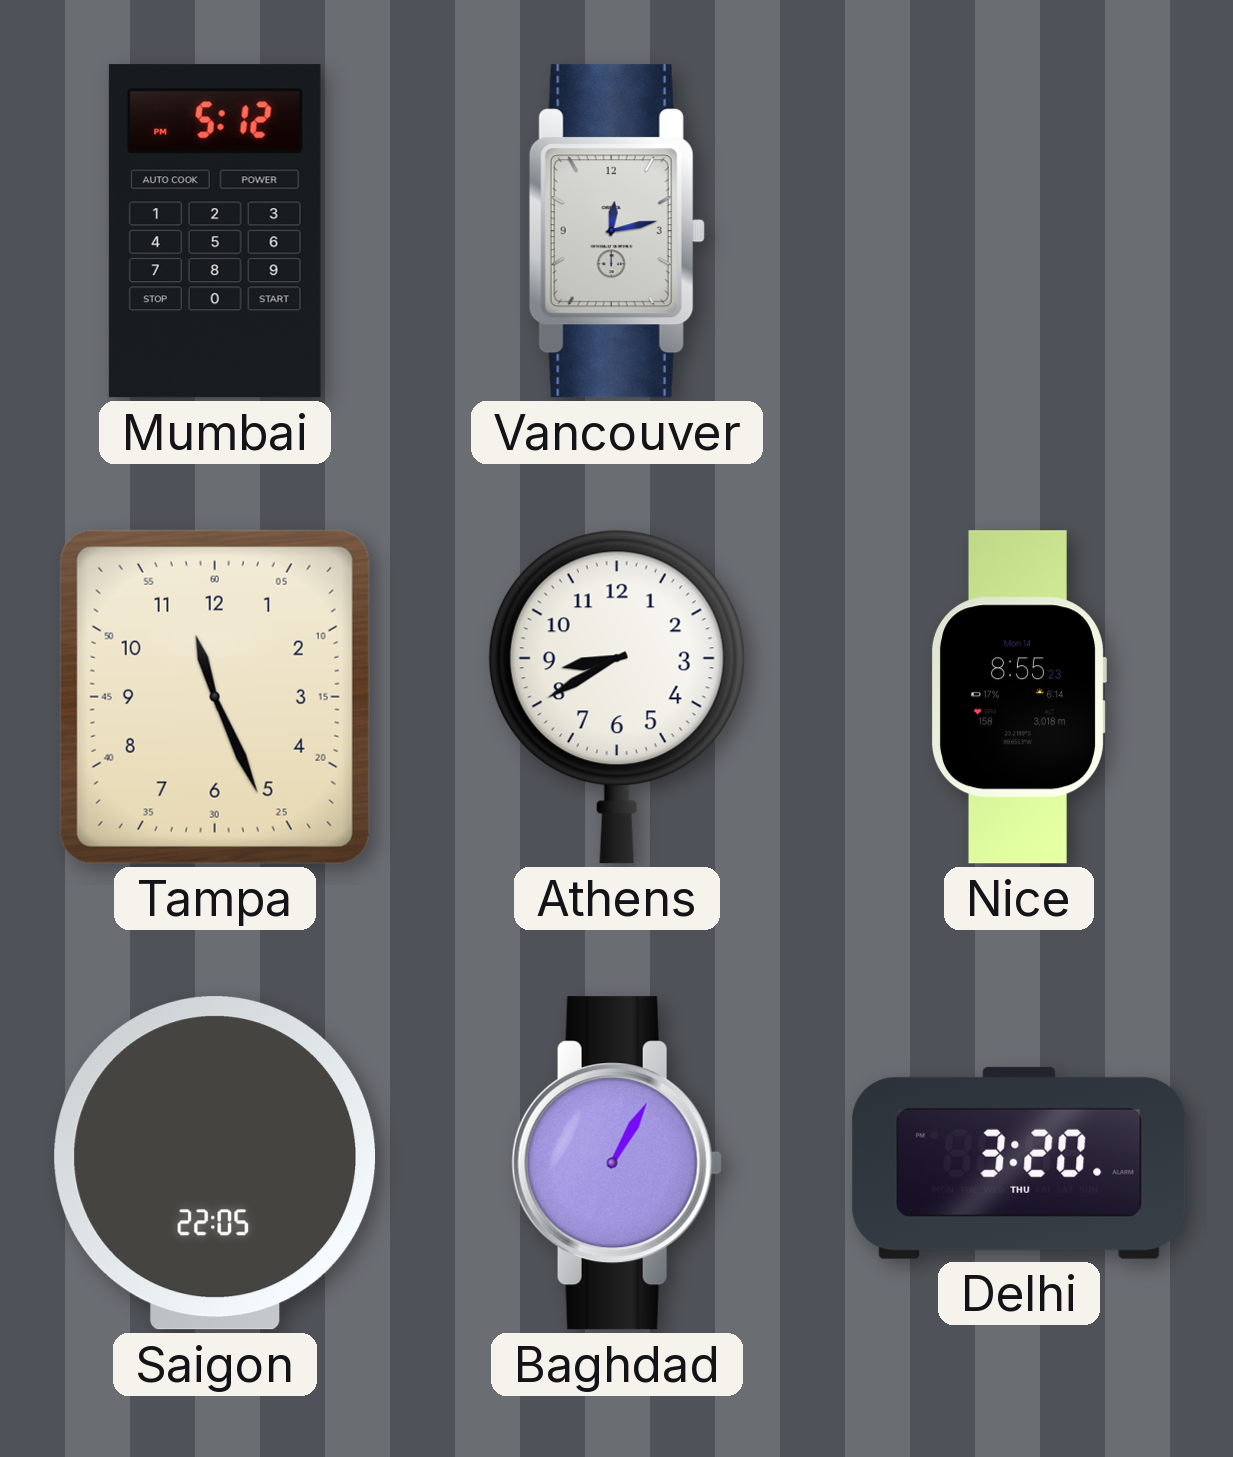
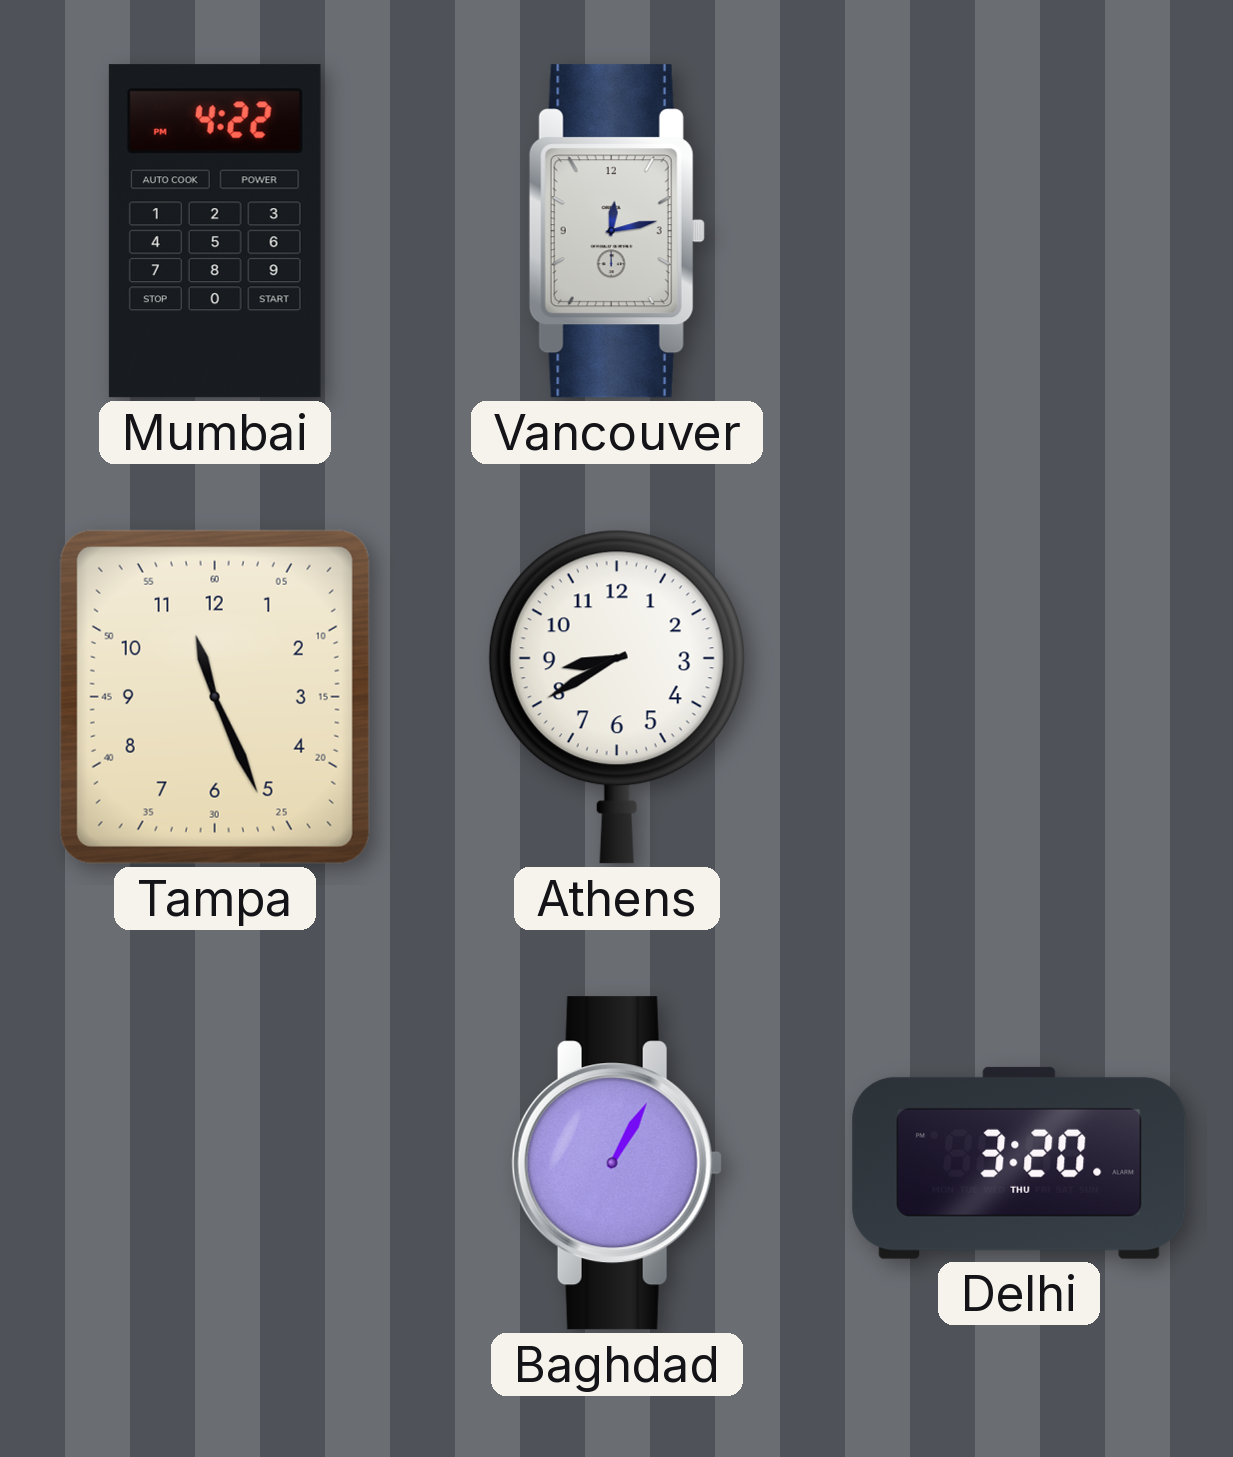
Mumbai: 5:12 -> 4:22
Nice: 8:55 -> none
Saigon: 22:05 -> none
